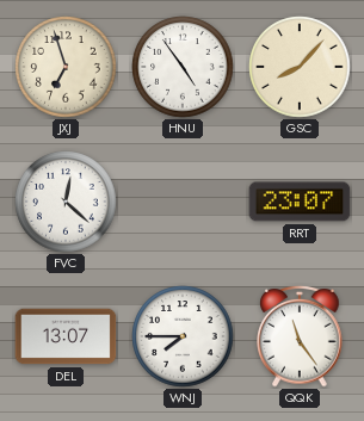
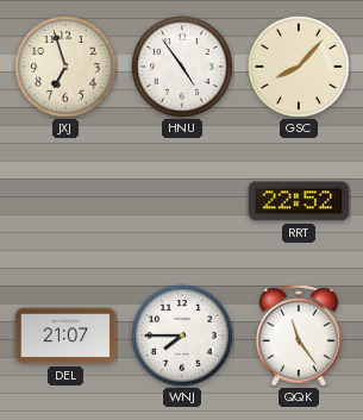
FVC: 12:22 -> none
RRT: 23:07 -> 22:52
DEL: 13:07 -> 21:07
